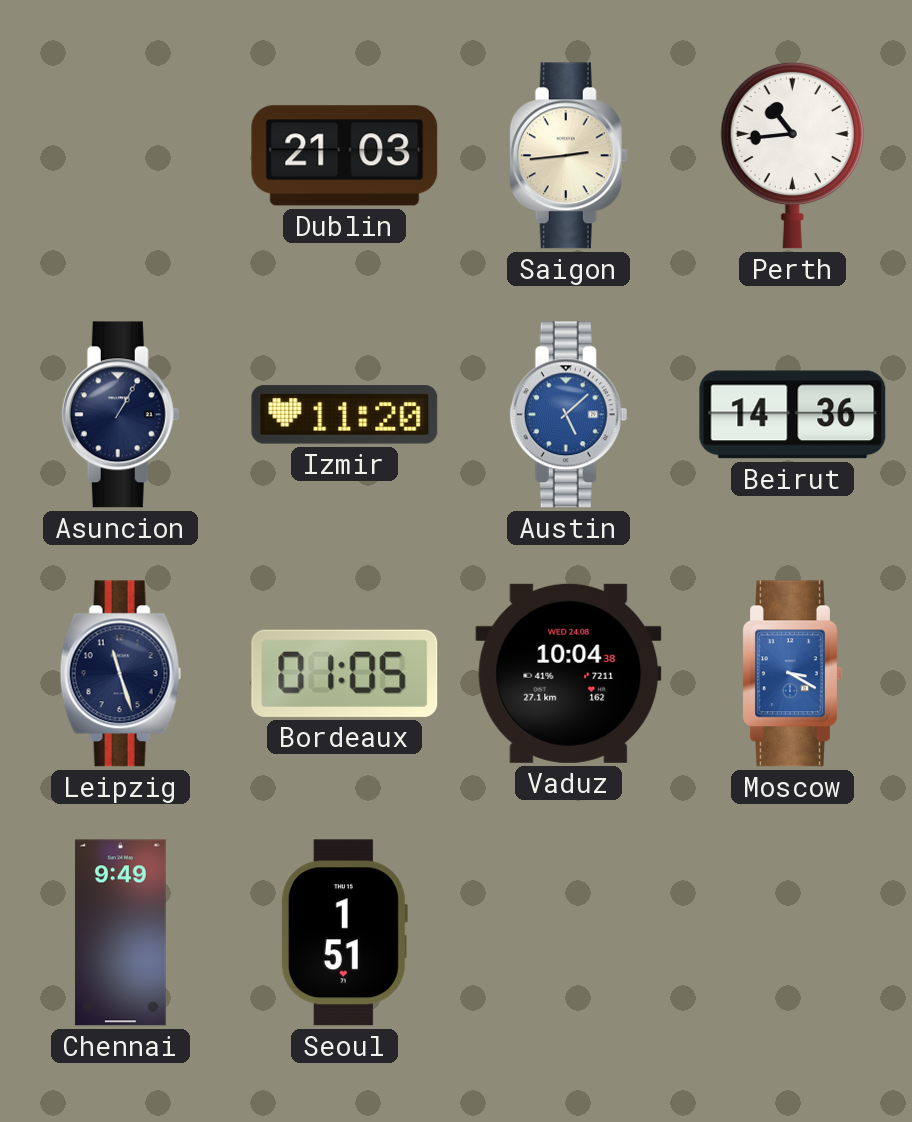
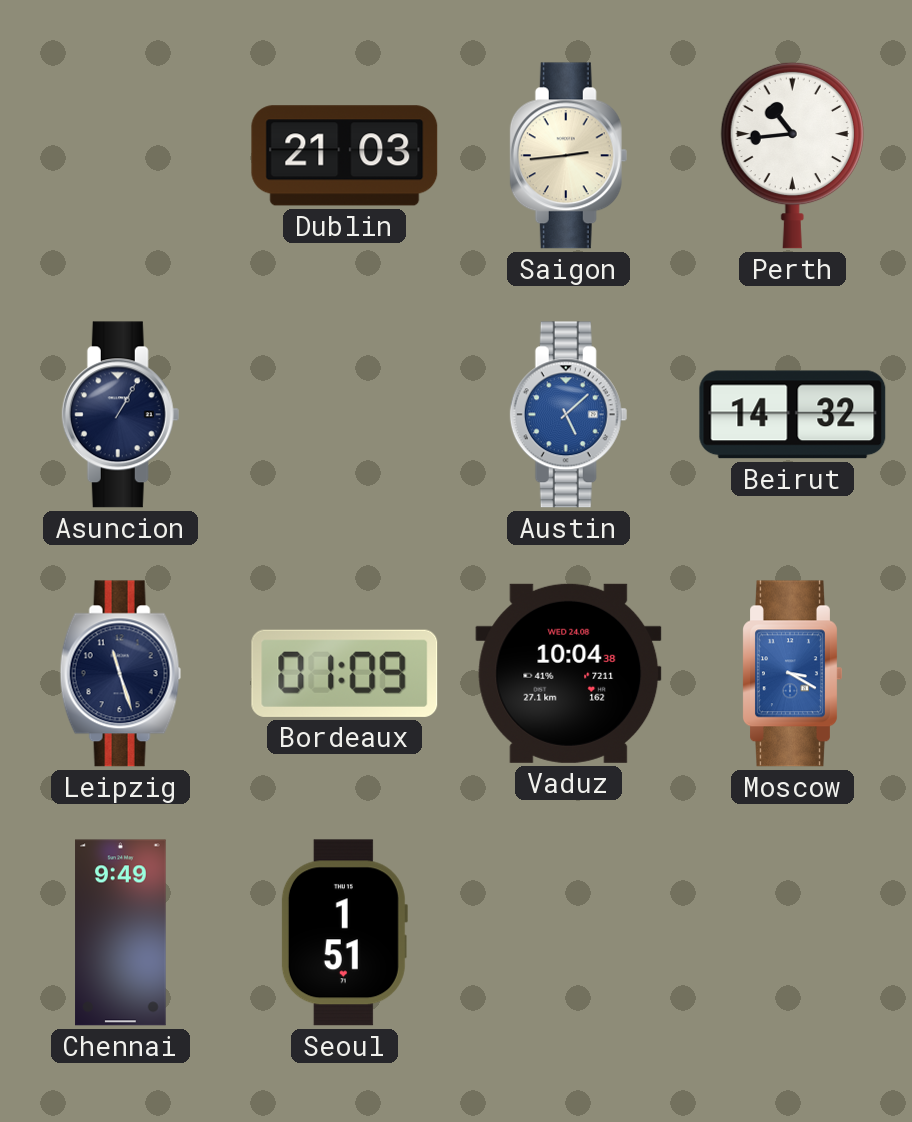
Izmir: 11:20 -> none
Beirut: 14:36 -> 14:32
Bordeaux: 01:05 -> 01:09
